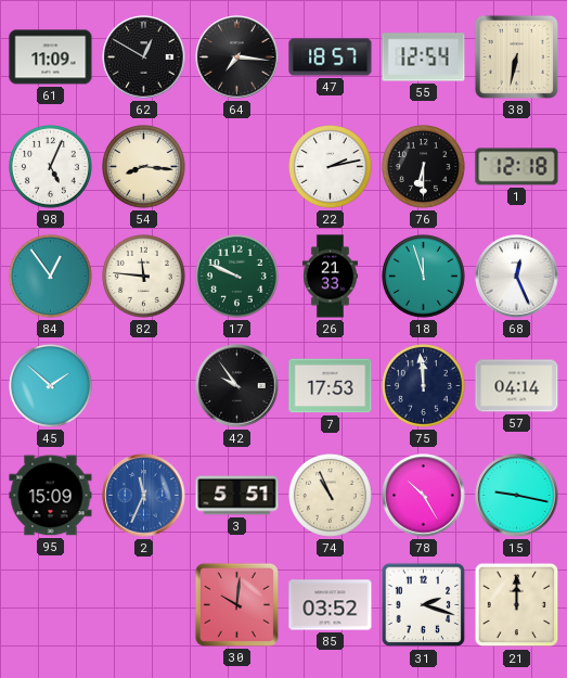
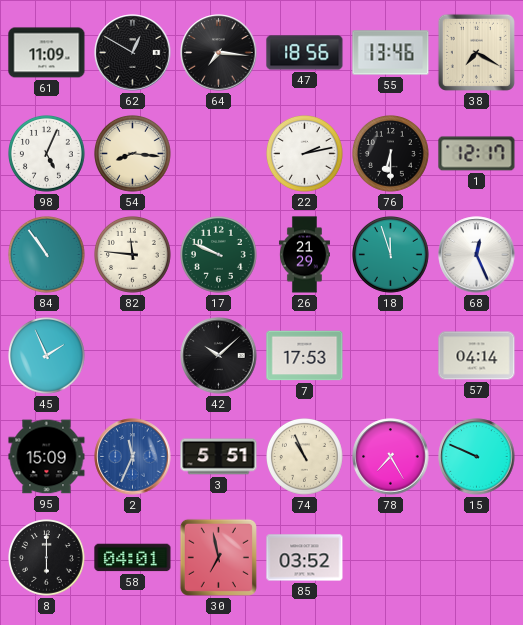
47: 18:57 -> 18:56
55: 12:54 -> 13:46
38: 6:32 -> 7:20
1: 12:18 -> 12:17
84: 12:54 -> 10:54
26: 21:33 -> 21:29
45: 1:52 -> 1:56
42: 9:54 -> 10:08
75: 11:59 -> none
78: 10:25 -> 7:25
15: 9:17 -> 9:49
8: none -> 6:00
58: none -> 04:01
30: 10:01 -> 6:58
31: 2:18 -> none
21: 12:00 -> none
